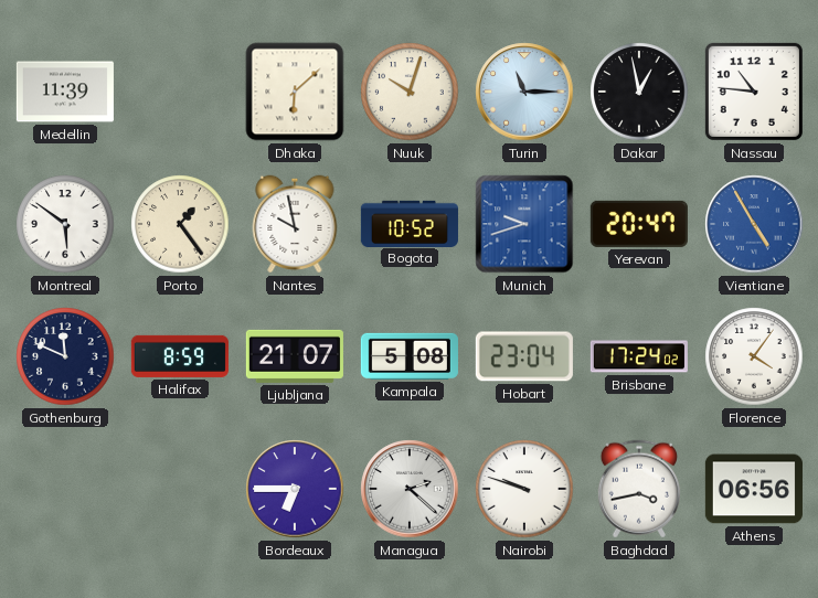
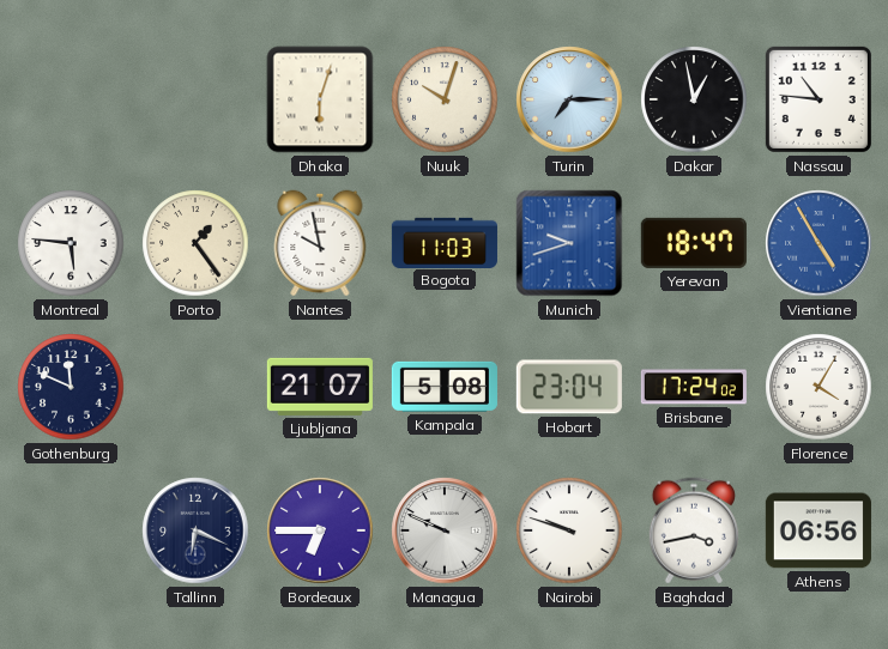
Medellin: 11:39 -> none
Dhaka: 6:08 -> 6:03
Turin: 11:15 -> 7:15
Montreal: 5:51 -> 5:46
Bogota: 10:52 -> 11:03
Yerevan: 20:47 -> 18:47
Halifax: 8:59 -> none
Florence: 4:06 -> 4:05
Tallinn: none -> 6:19
Managua: 2:22 -> 9:49
